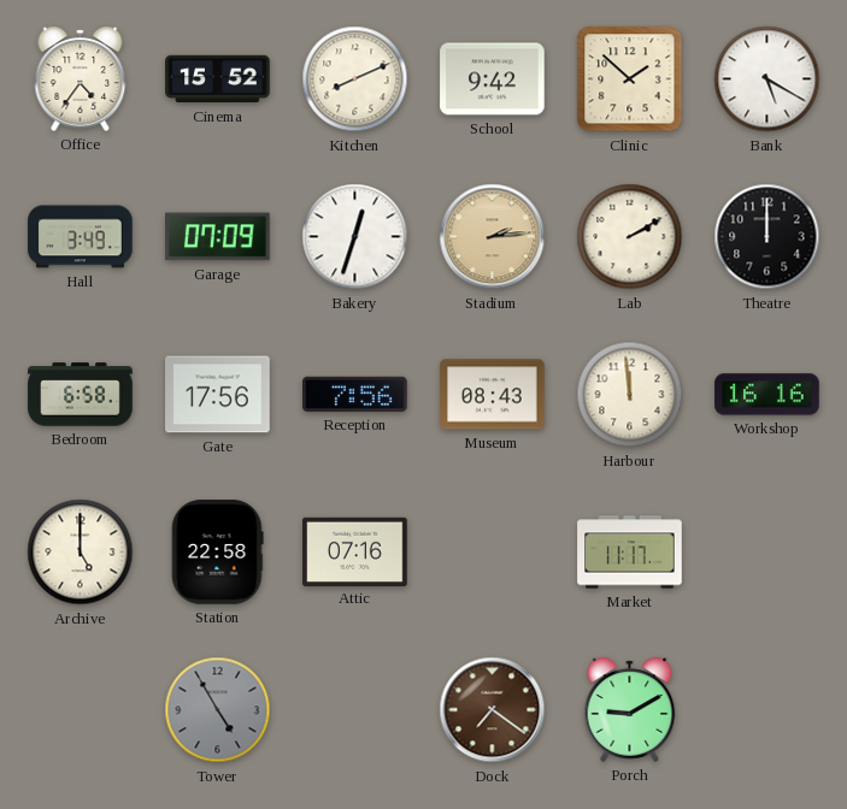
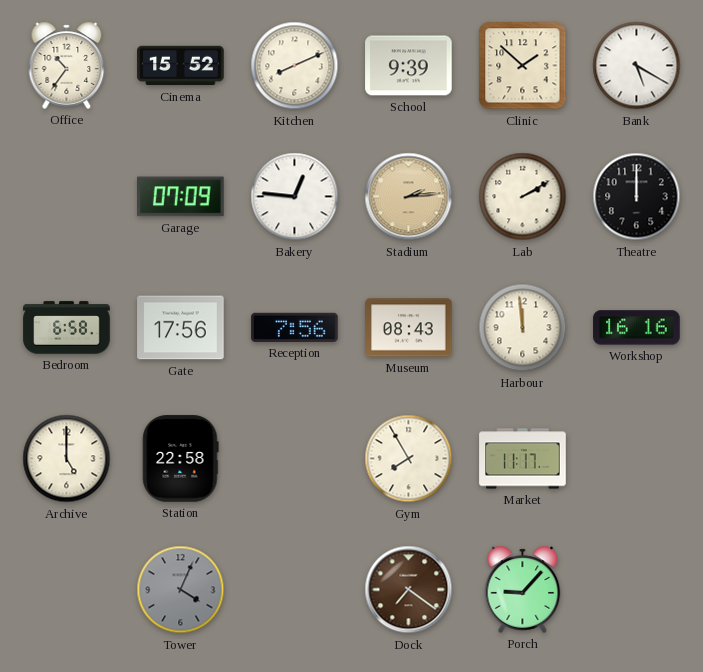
Office: 4:36 -> 10:36
School: 9:42 -> 9:39
Hall: 3:49 -> none
Bakery: 12:33 -> 12:46
Attic: 07:16 -> none
Gym: none -> 7:55
Tower: 4:55 -> 4:04
Porch: 9:10 -> 9:07
